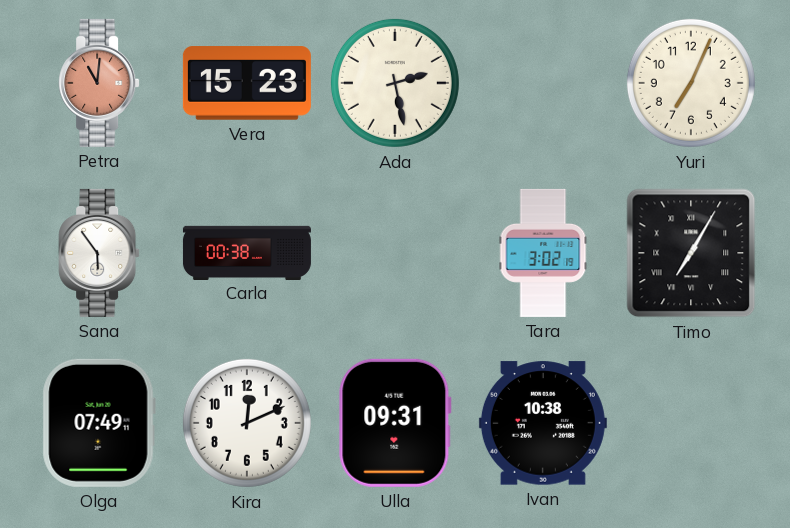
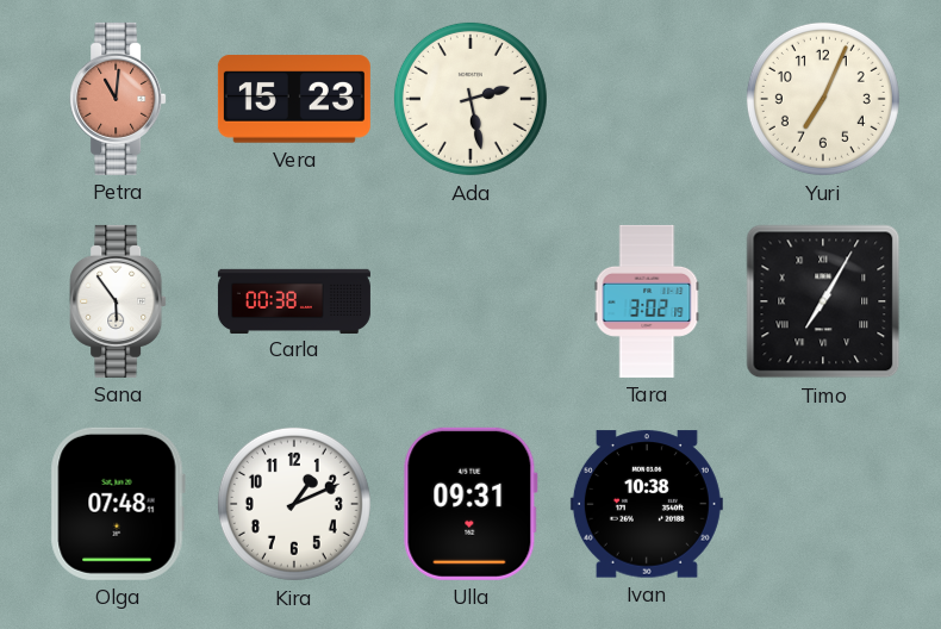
Olga: 07:49 -> 07:48
Kira: 12:11 -> 1:11
